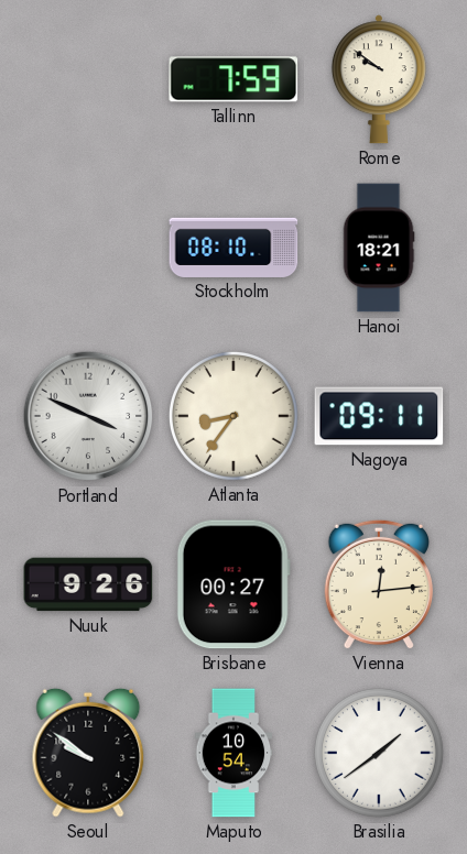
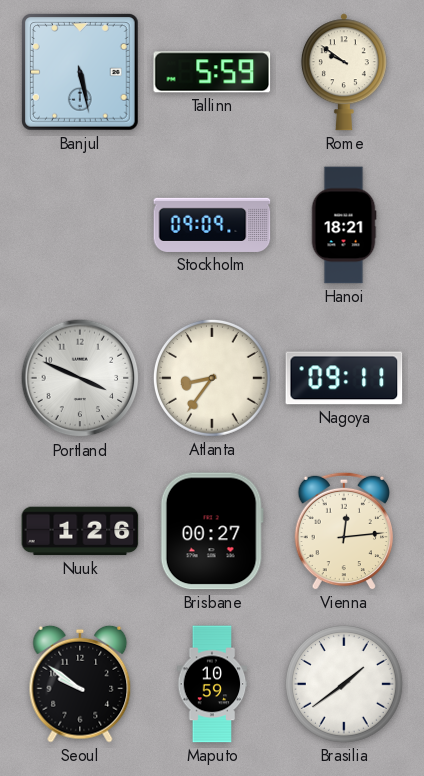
Banjul: none -> 5:28
Tallinn: 7:59 -> 5:59
Stockholm: 08:10 -> 09:09
Nuuk: 9:26 -> 1:26
Maputo: 10:54 -> 10:59
